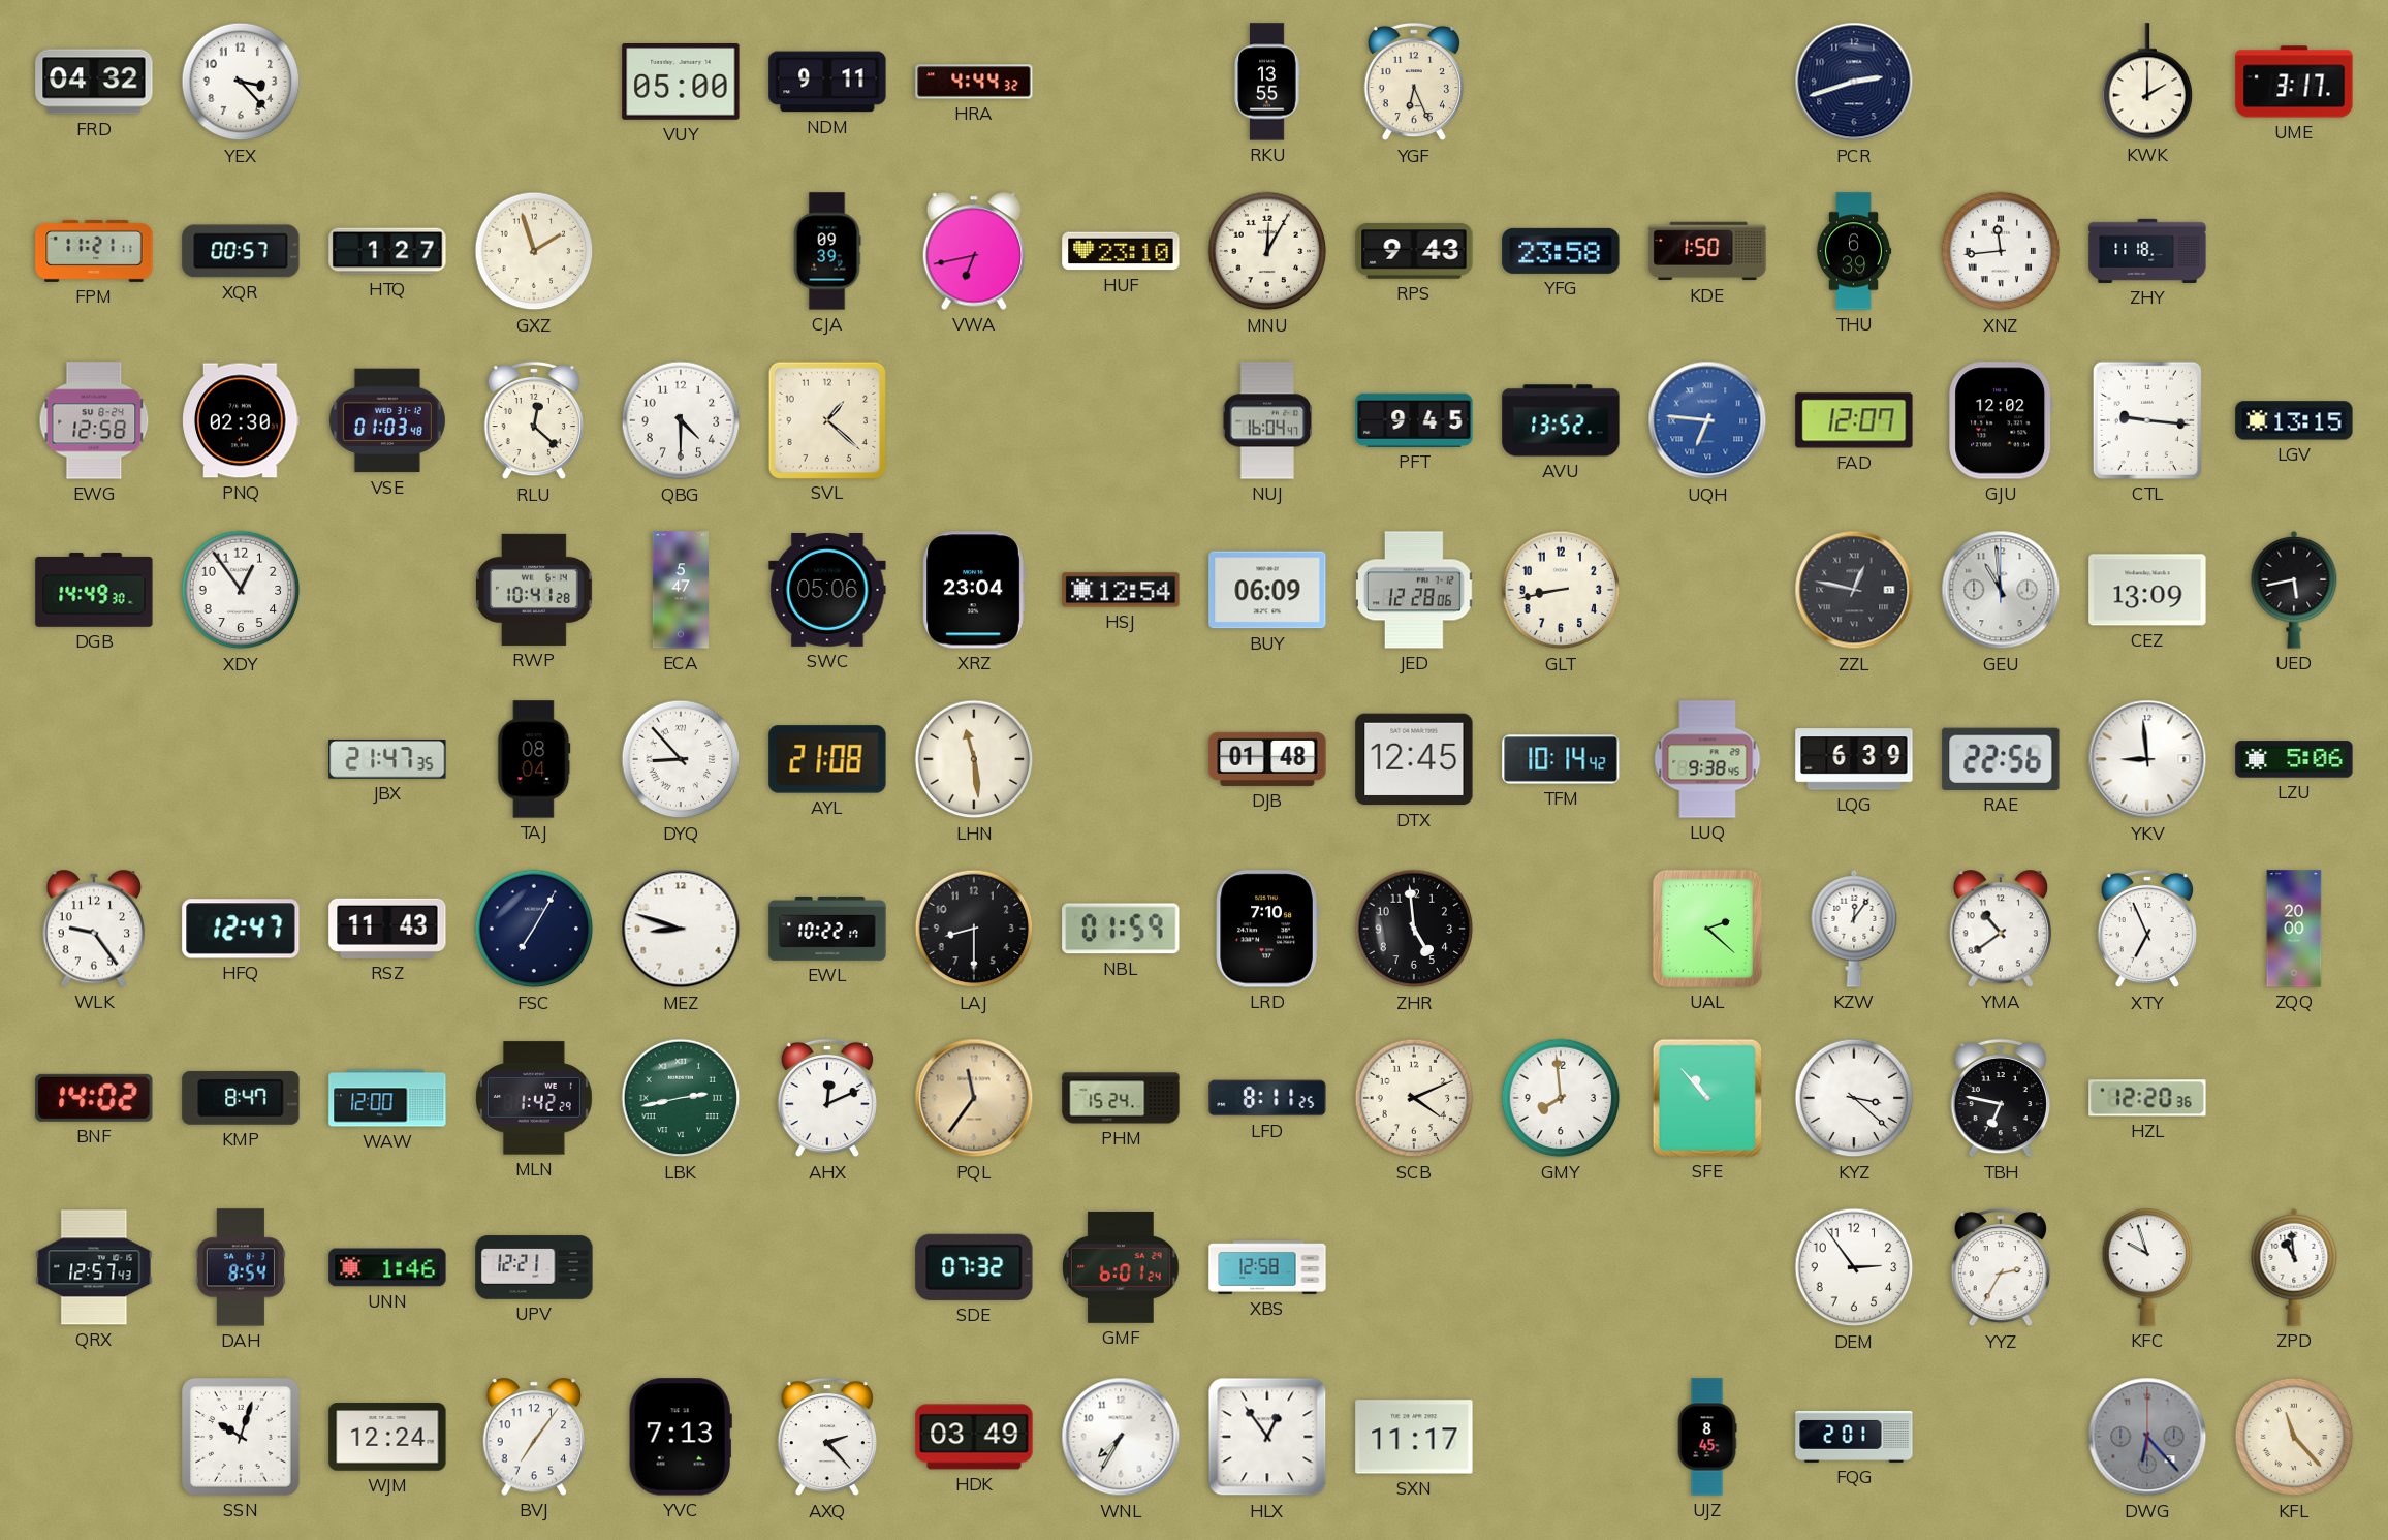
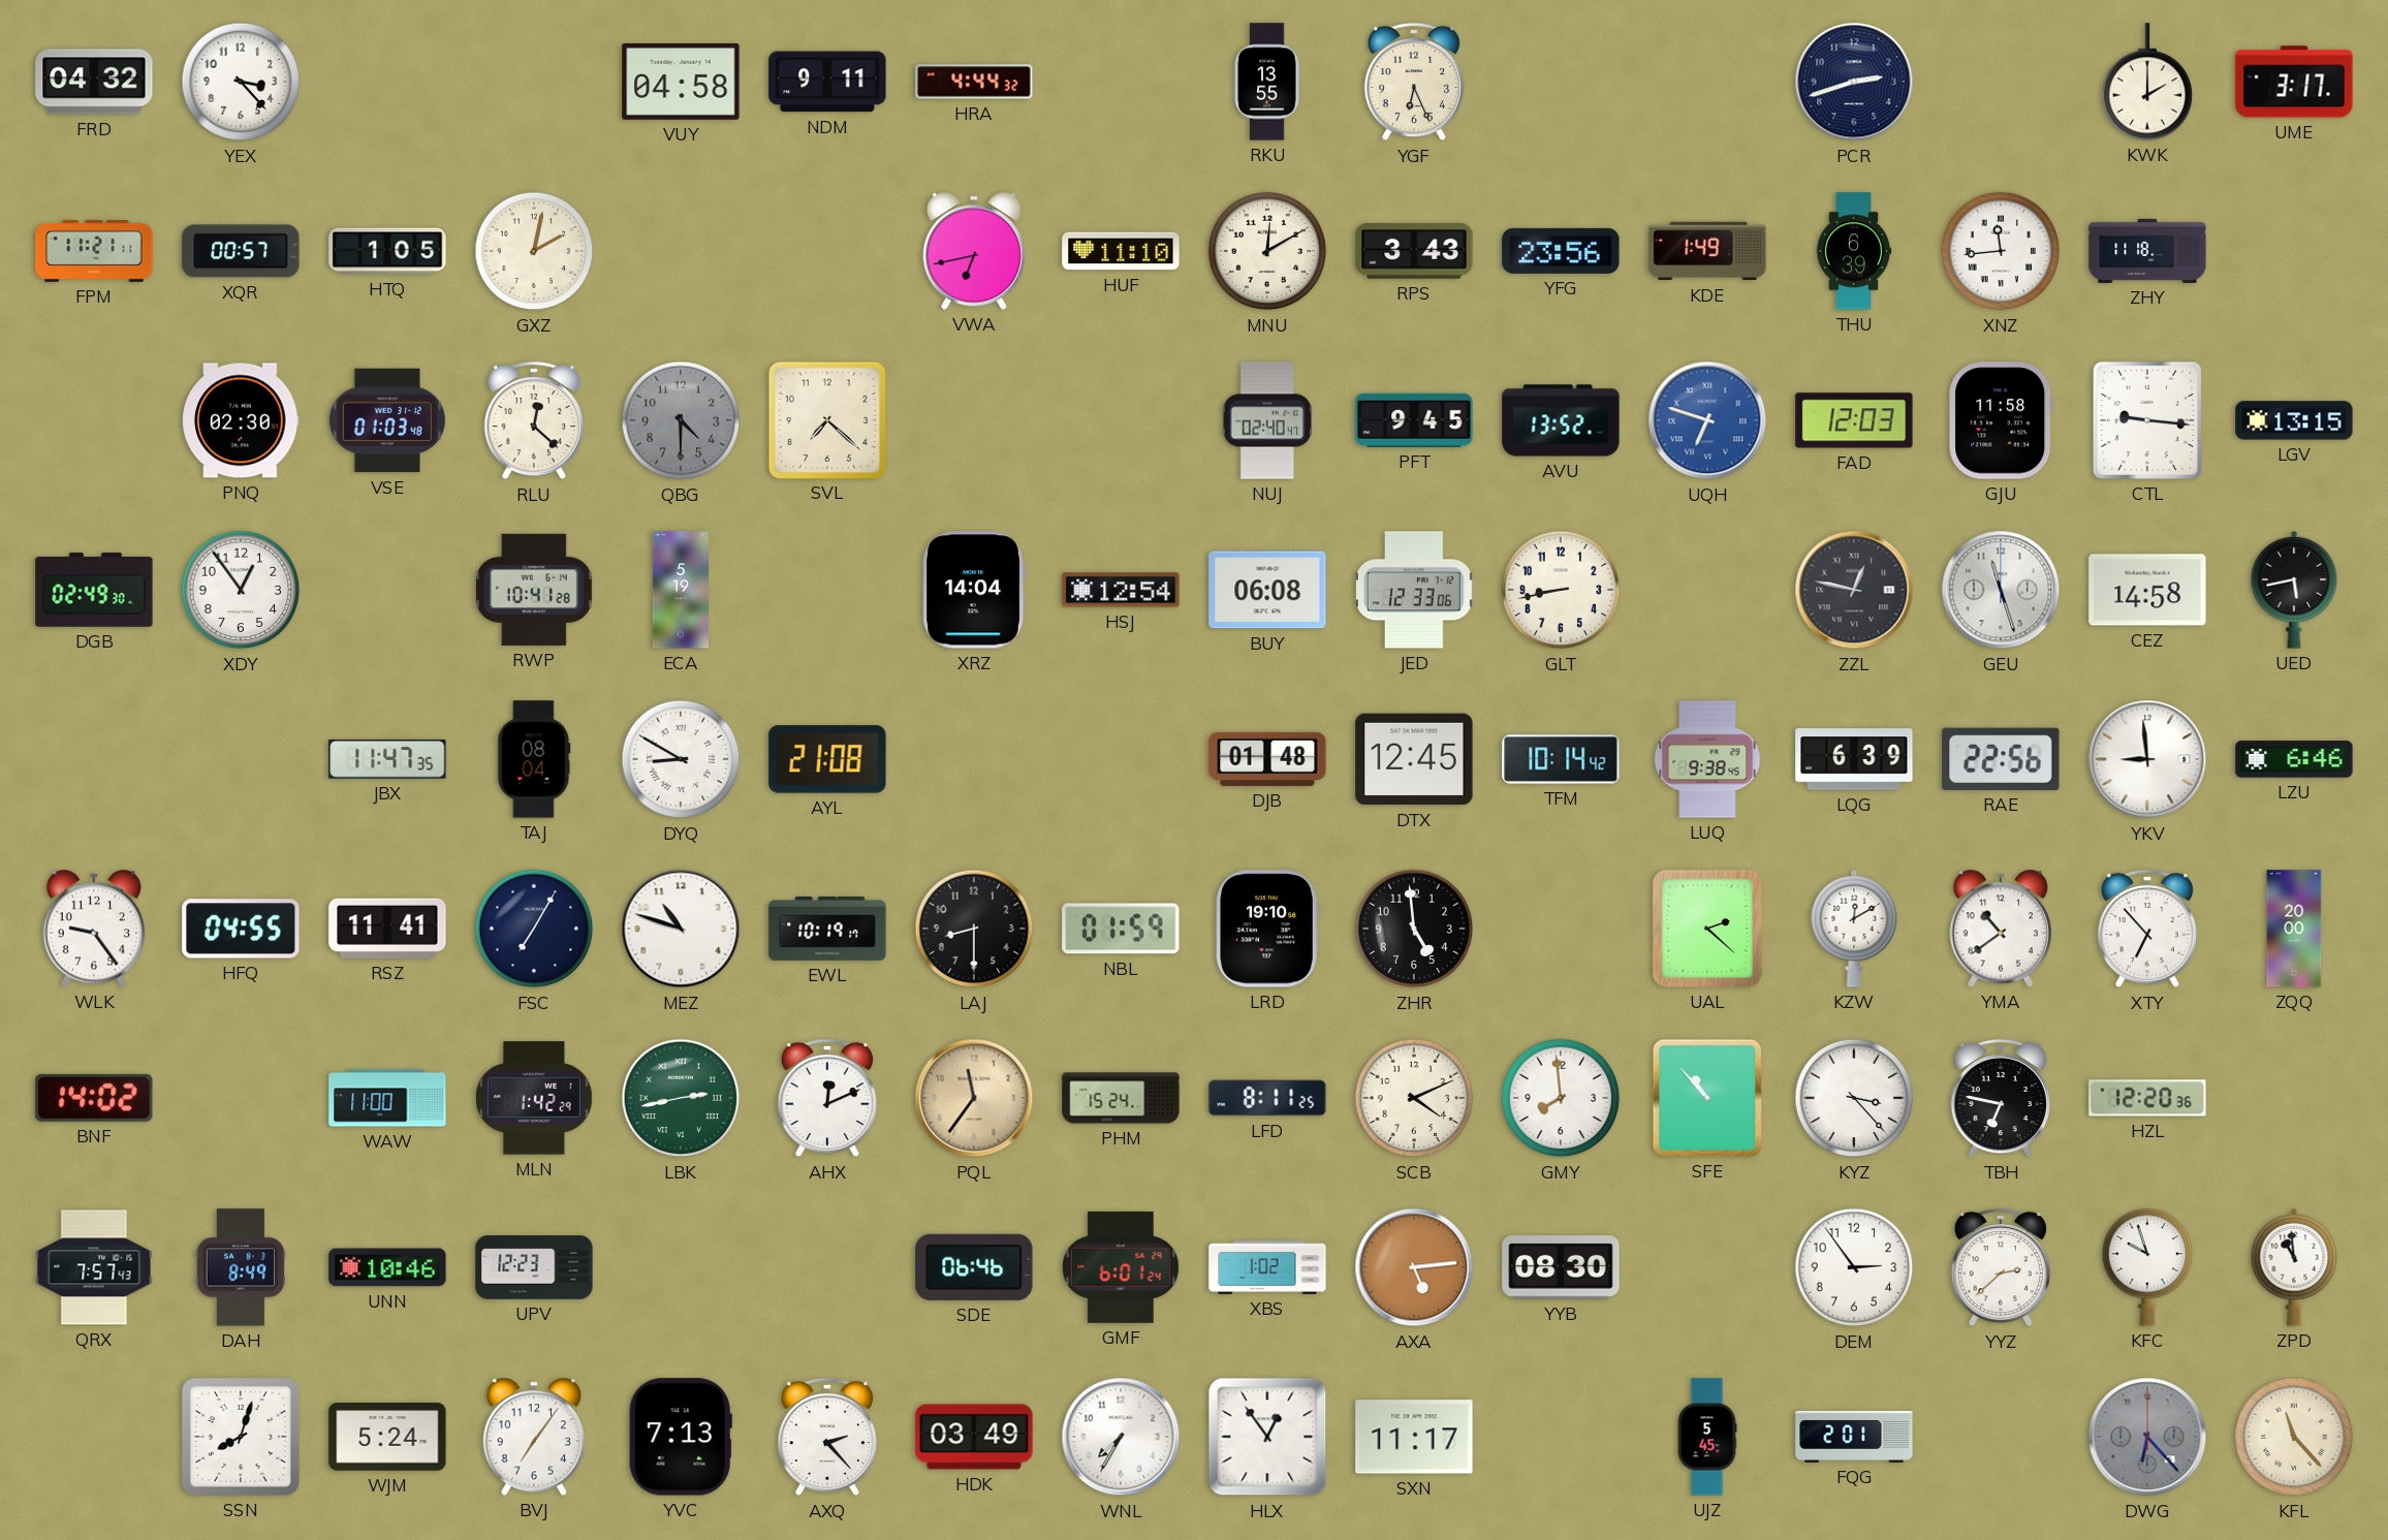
VUY: 05:00 -> 04:58
HTQ: 1:27 -> 1:05
GXZ: 1:57 -> 2:02
CJA: 09:39 -> none
HUF: 23:10 -> 11:10
MNU: 12:05 -> 12:10
RPS: 9:43 -> 3:43
YFG: 23:58 -> 23:56
KDE: 1:50 -> 1:49
EWG: 12:58 -> none
QBG dial: white -> grey
SVL: 1:22 -> 7:22
NUJ: 16:04 -> 02:40
UQH: 6:46 -> 6:48
FAD: 12:07 -> 12:03
GJU: 12:02 -> 11:58
DGB: 14:49 -> 02:49
ECA: 5:47 -> 5:19
SWC: 05:06 -> none
XRZ: 23:04 -> 14:04
BUY: 06:09 -> 06:08
JED: 12:28 -> 12:33
GEU: 10:59 -> 11:27
CEZ: 13:09 -> 14:58
JBX: 21:47 -> 11:47
DYQ: 8:53 -> 8:50
LHN: 11:29 -> none
LZU: 5:06 -> 6:46
HFQ: 12:47 -> 04:55
RSZ: 11:43 -> 11:41
MEZ: 8:48 -> 10:48
EWL: 10:22 -> 10:19
LRD: 7:10 -> 19:10
KZW: 12:06 -> 12:10
XTY: 6:56 -> 6:53
KMP: 8:47 -> none
WAW: 12:00 -> 11:00
KYZ: 3:22 -> 3:23
QRX: 12:57 -> 7:57
DAH: 8:54 -> 8:49
UNN: 1:46 -> 10:46
UPV: 12:21 -> 12:23
SDE: 07:32 -> 06:46
XBS: 12:58 -> 1:02
AXA: none -> 5:14
YYB: none -> 08:30
YYZ: 2:35 -> 2:38
SSN: 10:03 -> 8:03
WJM: 12:24 -> 5:24
UJZ: 8:45 -> 5:45
